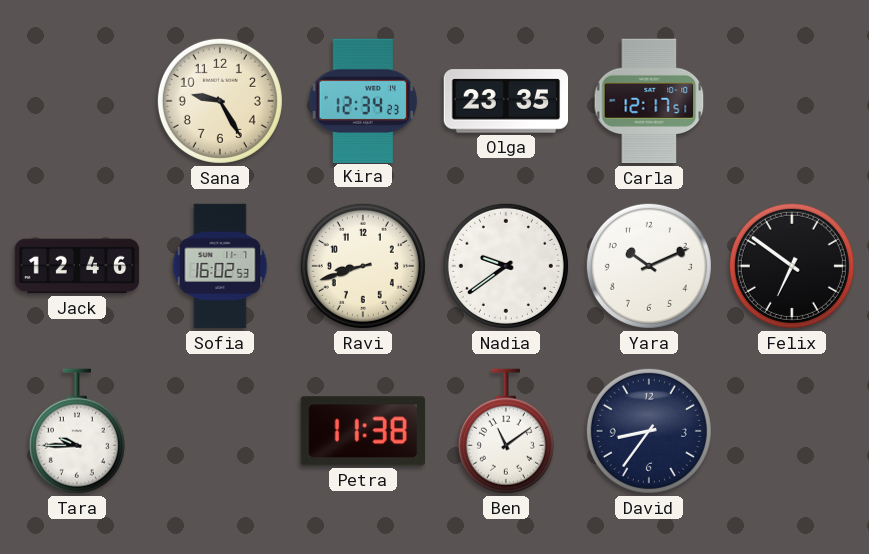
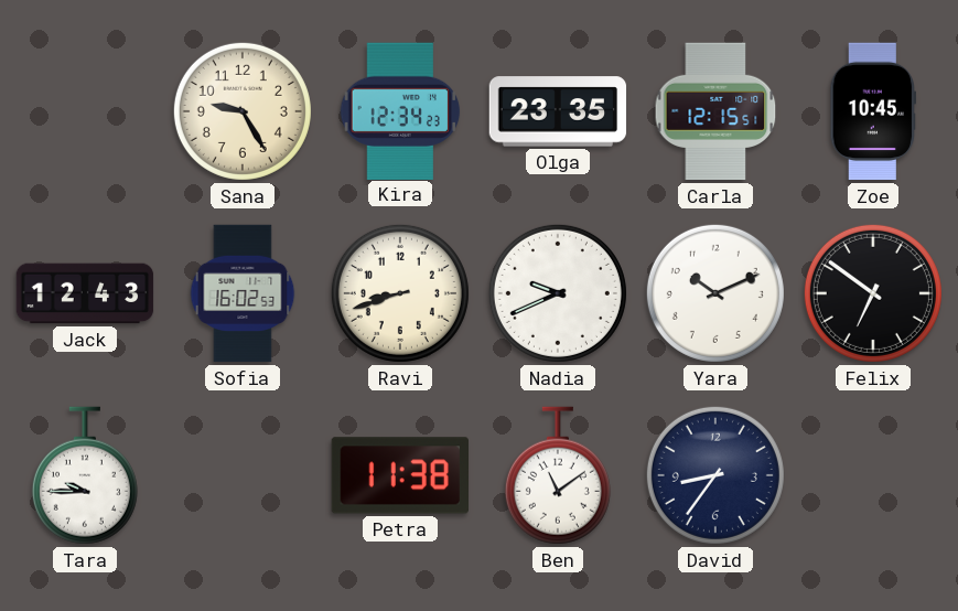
Carla: 12:17 -> 12:15
Zoe: none -> 10:45
Jack: 12:46 -> 12:43
Nadia: 9:39 -> 9:41
